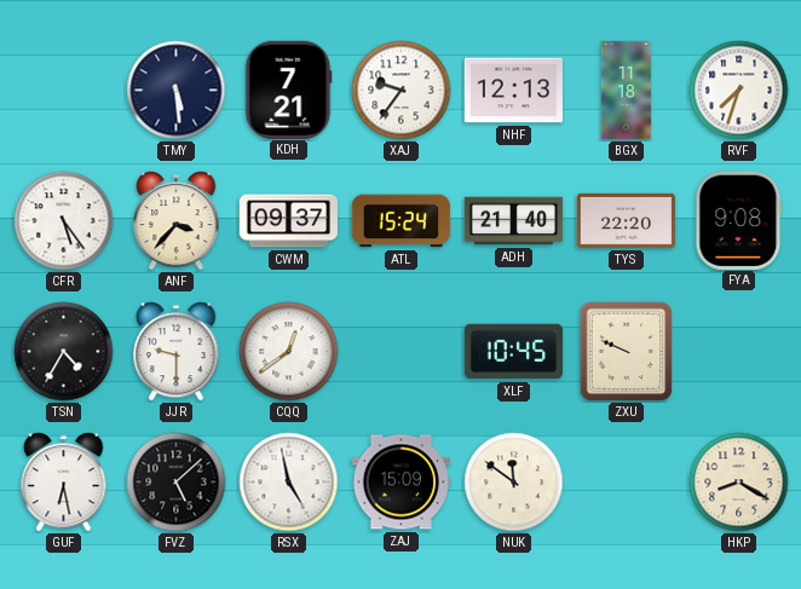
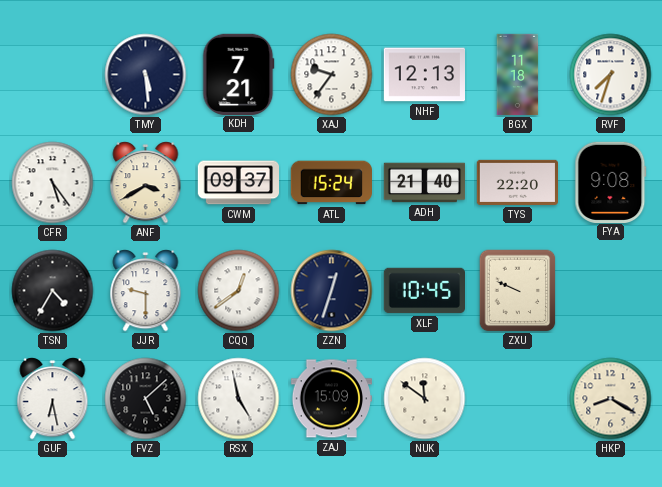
ANF: 3:37 -> 3:40
ZZN: none -> 12:33
